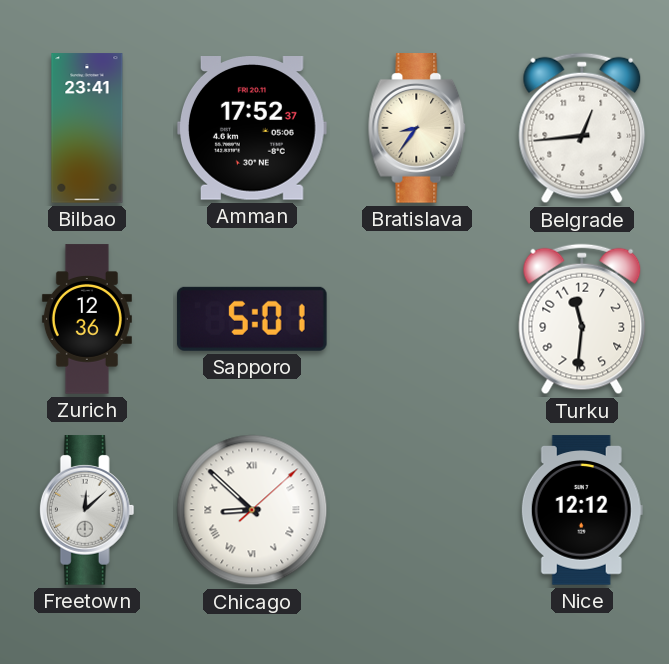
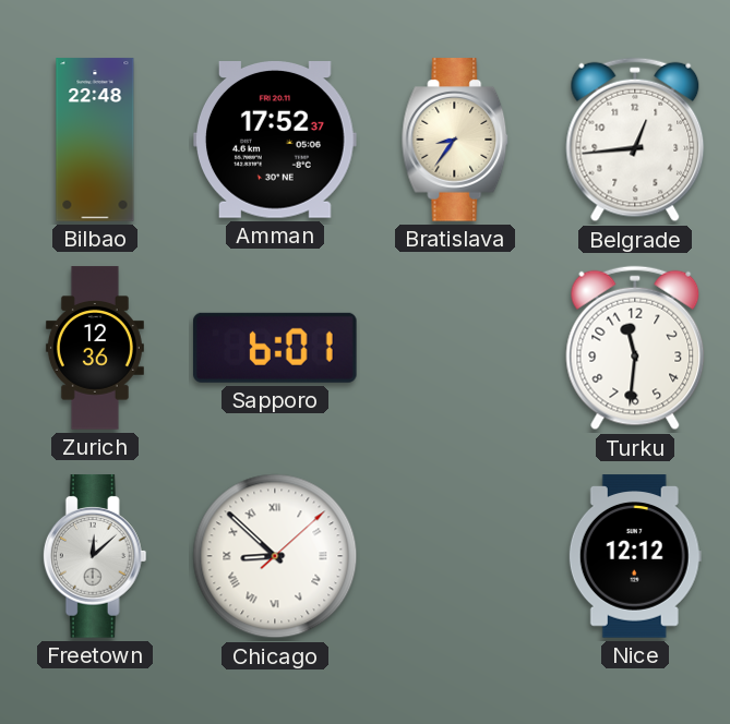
Bilbao: 23:41 -> 22:48
Sapporo: 5:01 -> 6:01
